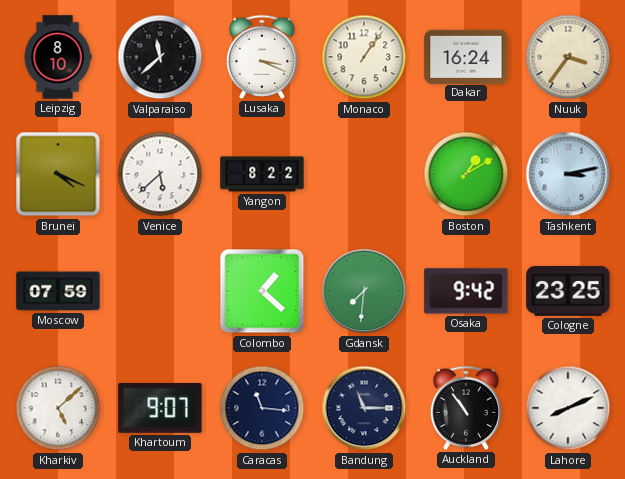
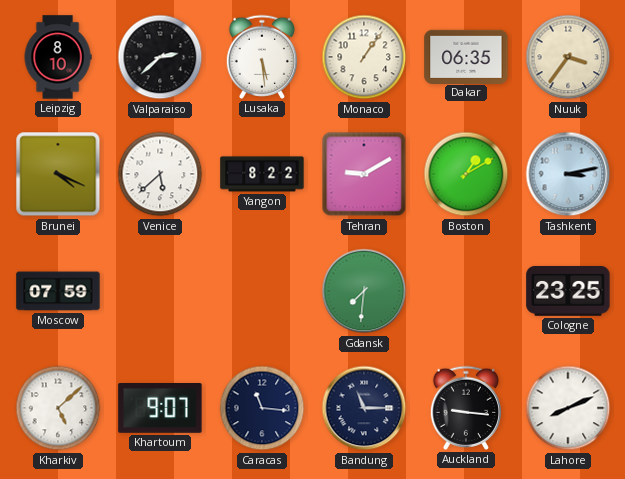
Valparaiso: 11:38 -> 2:38
Lusaka: 3:19 -> 5:29
Dakar: 16:24 -> 06:35
Tehran: none -> 9:10
Colombo: 1:22 -> none
Osaka: 9:42 -> none
Auckland: 10:54 -> 9:16
